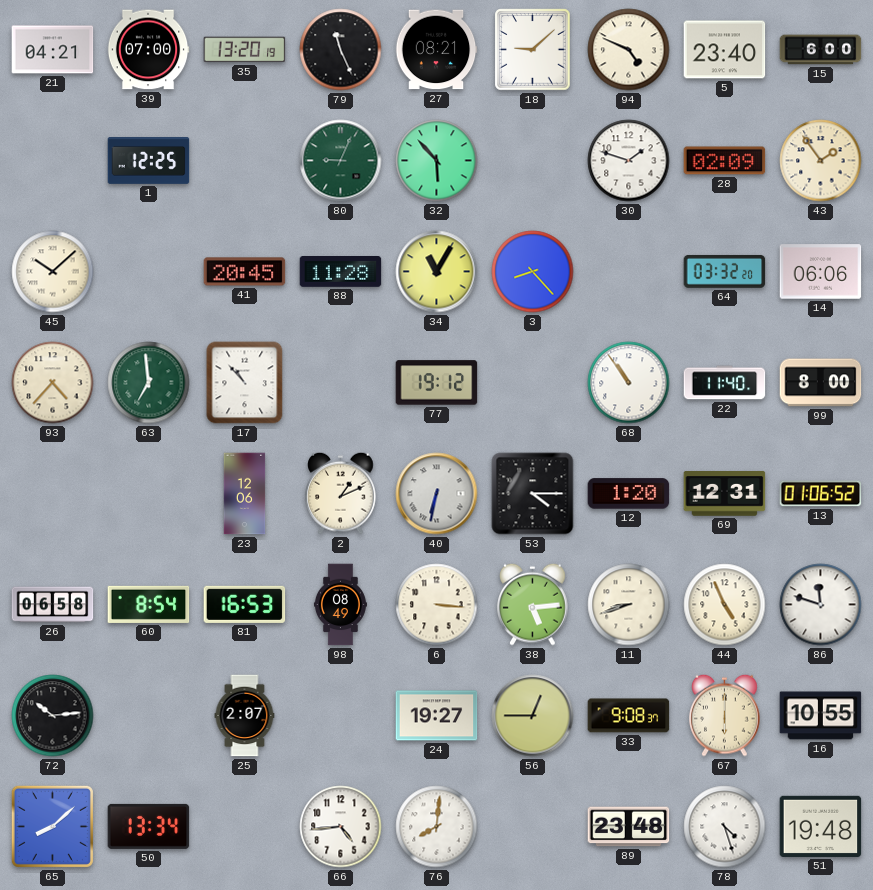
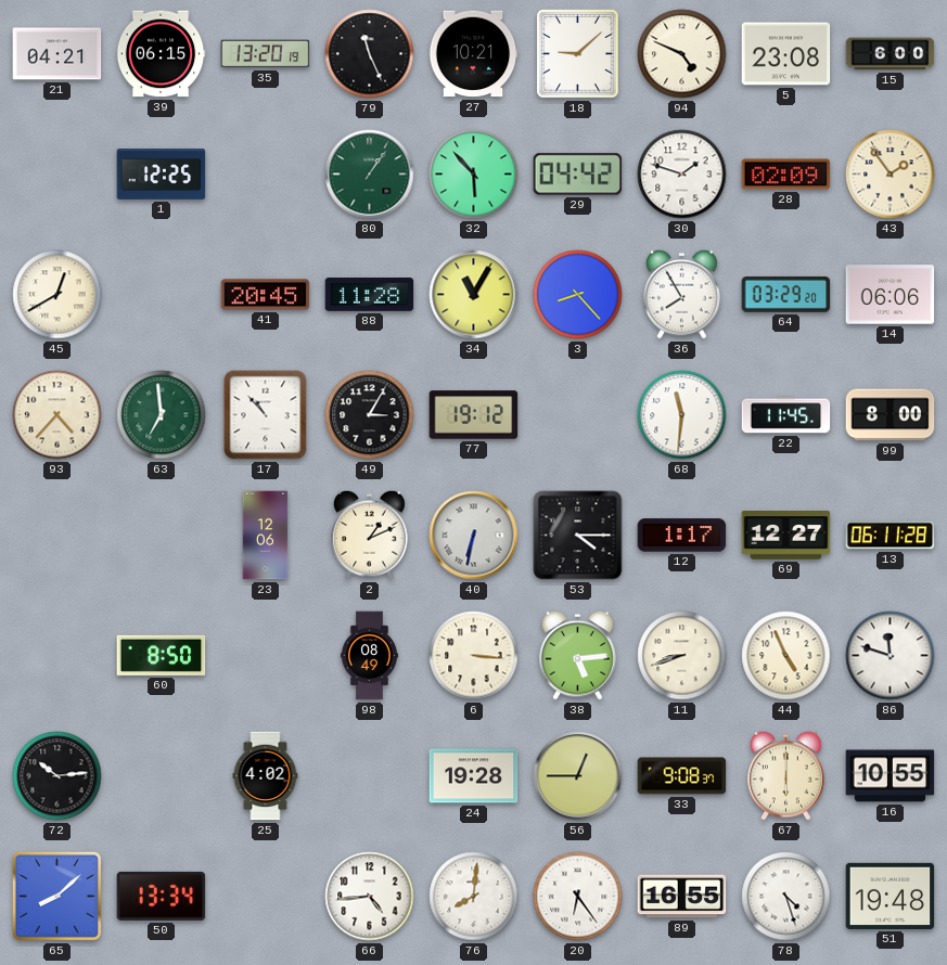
39: 07:00 -> 06:15
27: 08:21 -> 10:21
5: 23:40 -> 23:08
80: 9:04 -> 1:06
29: none -> 04:42
45: 10:08 -> 12:40
36: none -> 7:55
64: 03:32 -> 03:29
49: none -> 3:05
68: 10:54 -> 11:31
22: 11:40 -> 11:45
12: 1:20 -> 1:17
69: 12:31 -> 12:27
13: 01:06 -> 06:11
26: 06:58 -> none
60: 8:54 -> 8:50
81: 16:53 -> none
25: 2:07 -> 4:02
24: 19:27 -> 19:28
20: none -> 6:24
89: 23:48 -> 16:55
